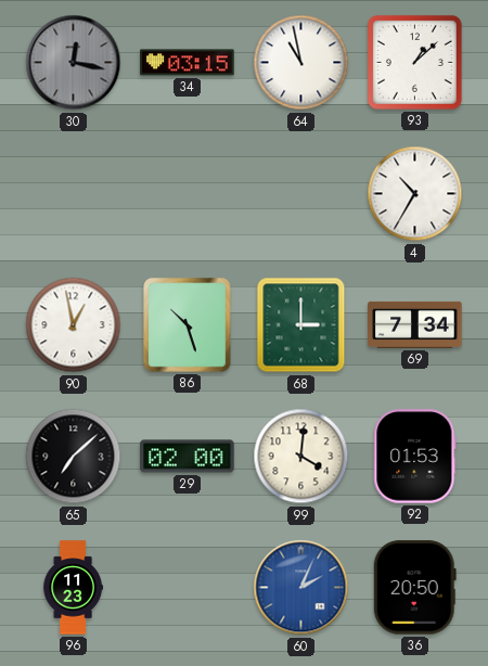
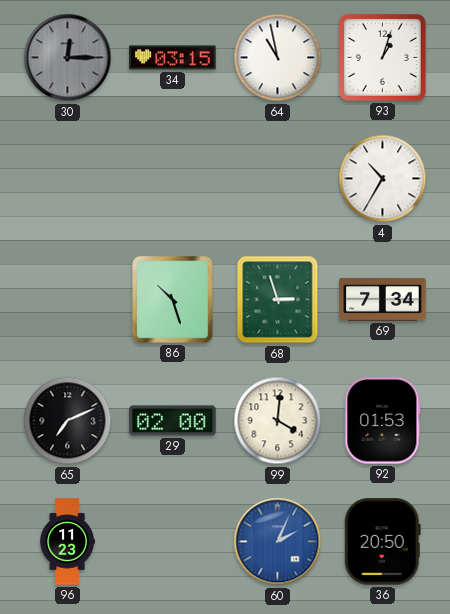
30: 12:17 -> 12:15
93: 1:08 -> 1:03
90: 12:58 -> none
68: 3:00 -> 2:57
65: 7:08 -> 7:11
